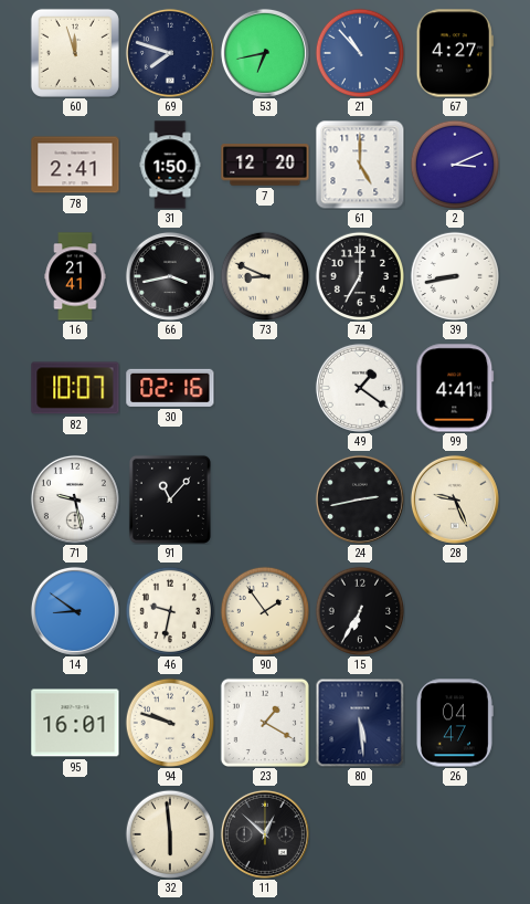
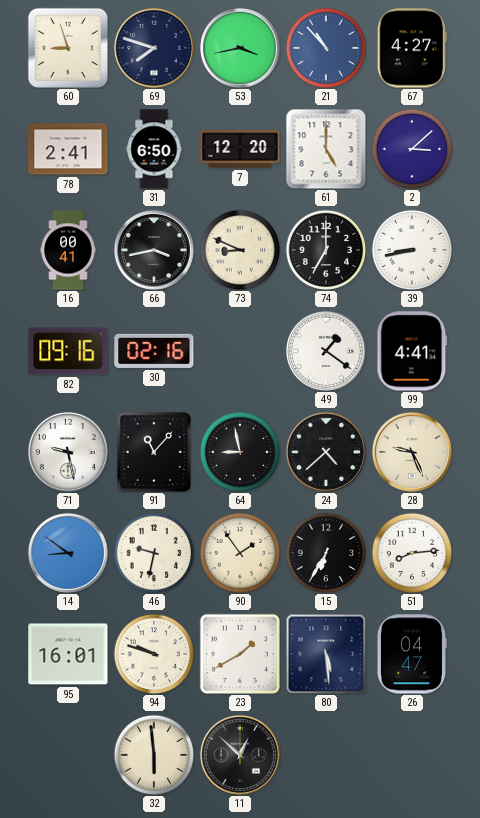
60: 11:57 -> 8:57
53: 6:43 -> 3:43
31: 1:50 -> 6:50
2: 3:11 -> 3:08
16: 21:41 -> 00:41
82: 10:07 -> 09:16
64: none -> 8:58
24: 2:43 -> 4:38
51: none -> 8:14
23: 1:20 -> 1:40
